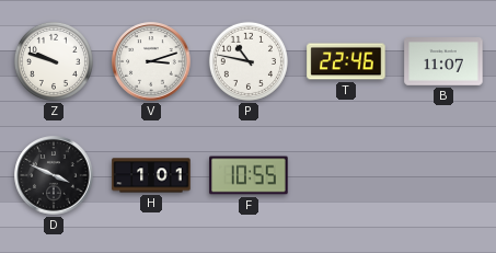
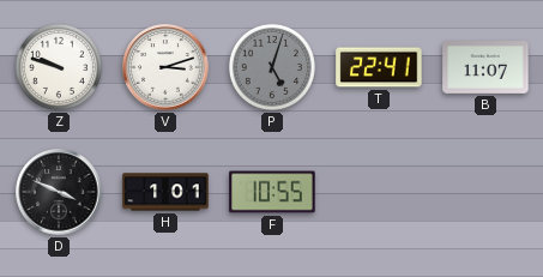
P: 10:47 -> 5:03
P dial: white -> grey
T: 22:46 -> 22:41
